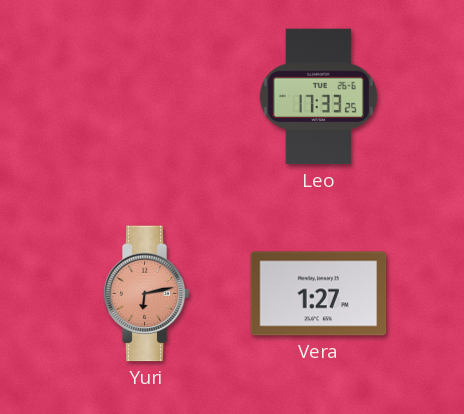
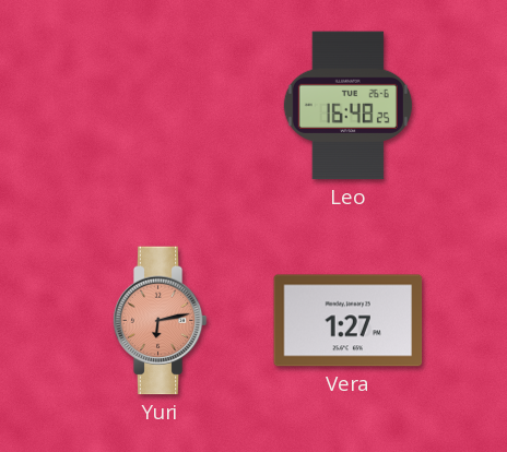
Leo: 17:33 -> 16:48
